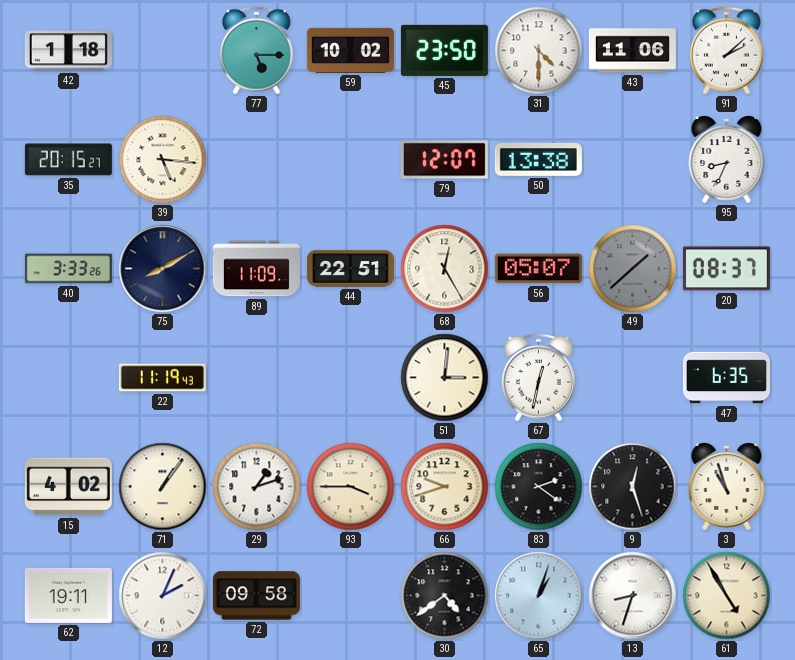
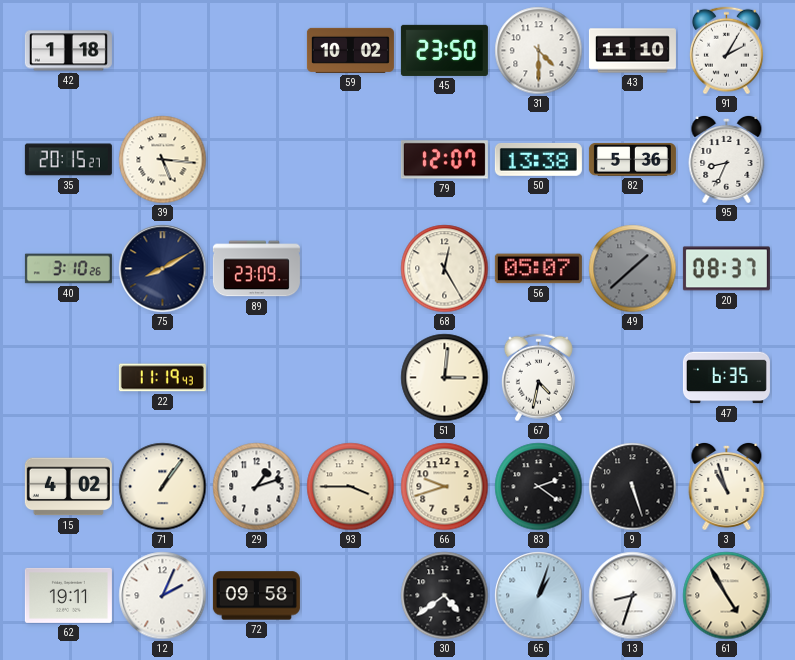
77: 5:15 -> none
43: 11:06 -> 11:10
91: 2:08 -> 2:05
82: none -> 5:36
40: 3:33 -> 3:10
89: 11:09 -> 23:09
44: 22:51 -> none
67: 12:32 -> 4:32
9: 12:27 -> 5:27
